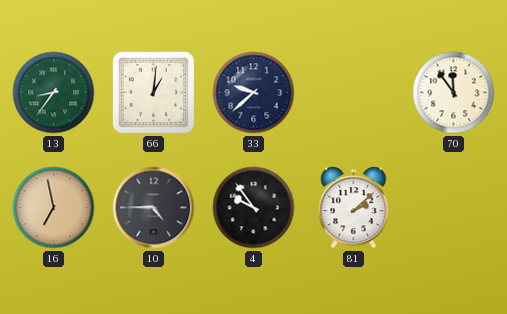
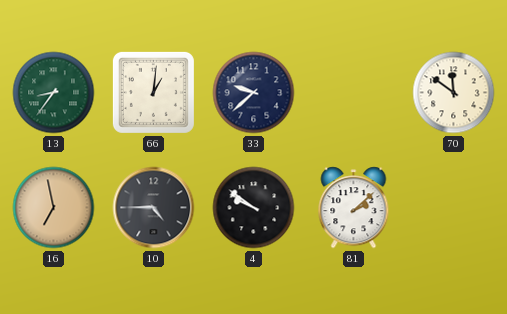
70: 11:54 -> 11:51
4: 9:54 -> 9:51
